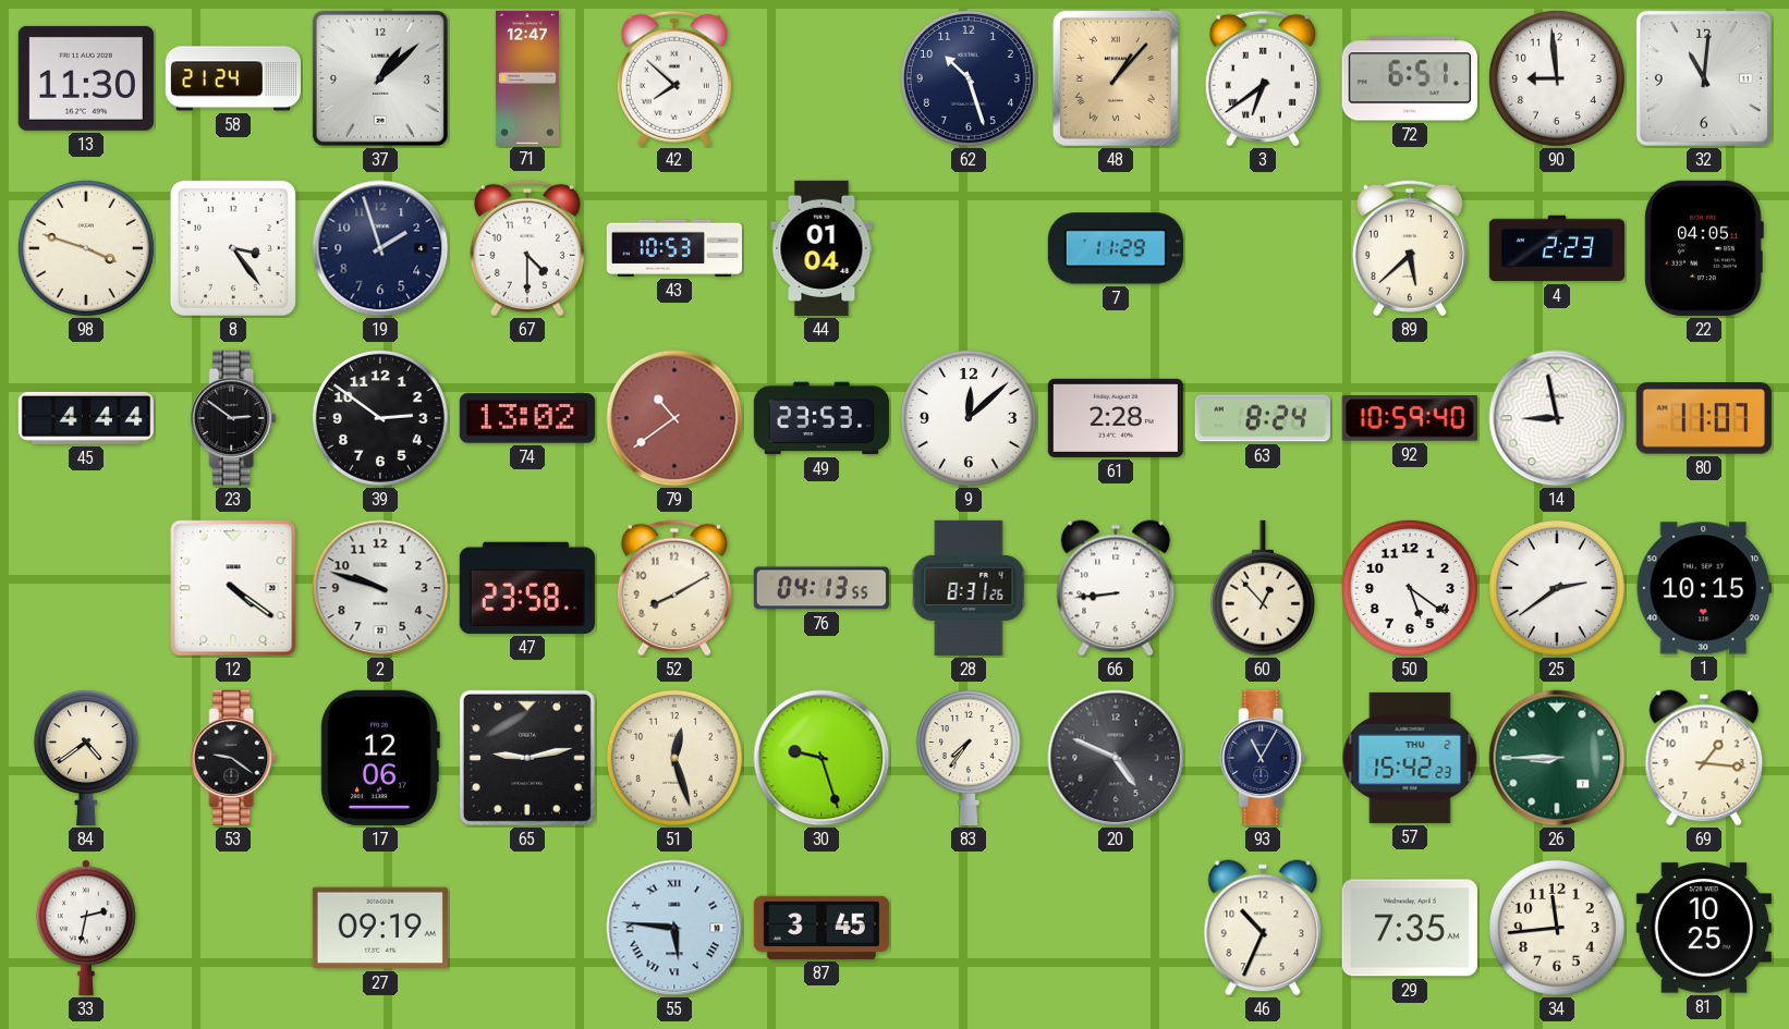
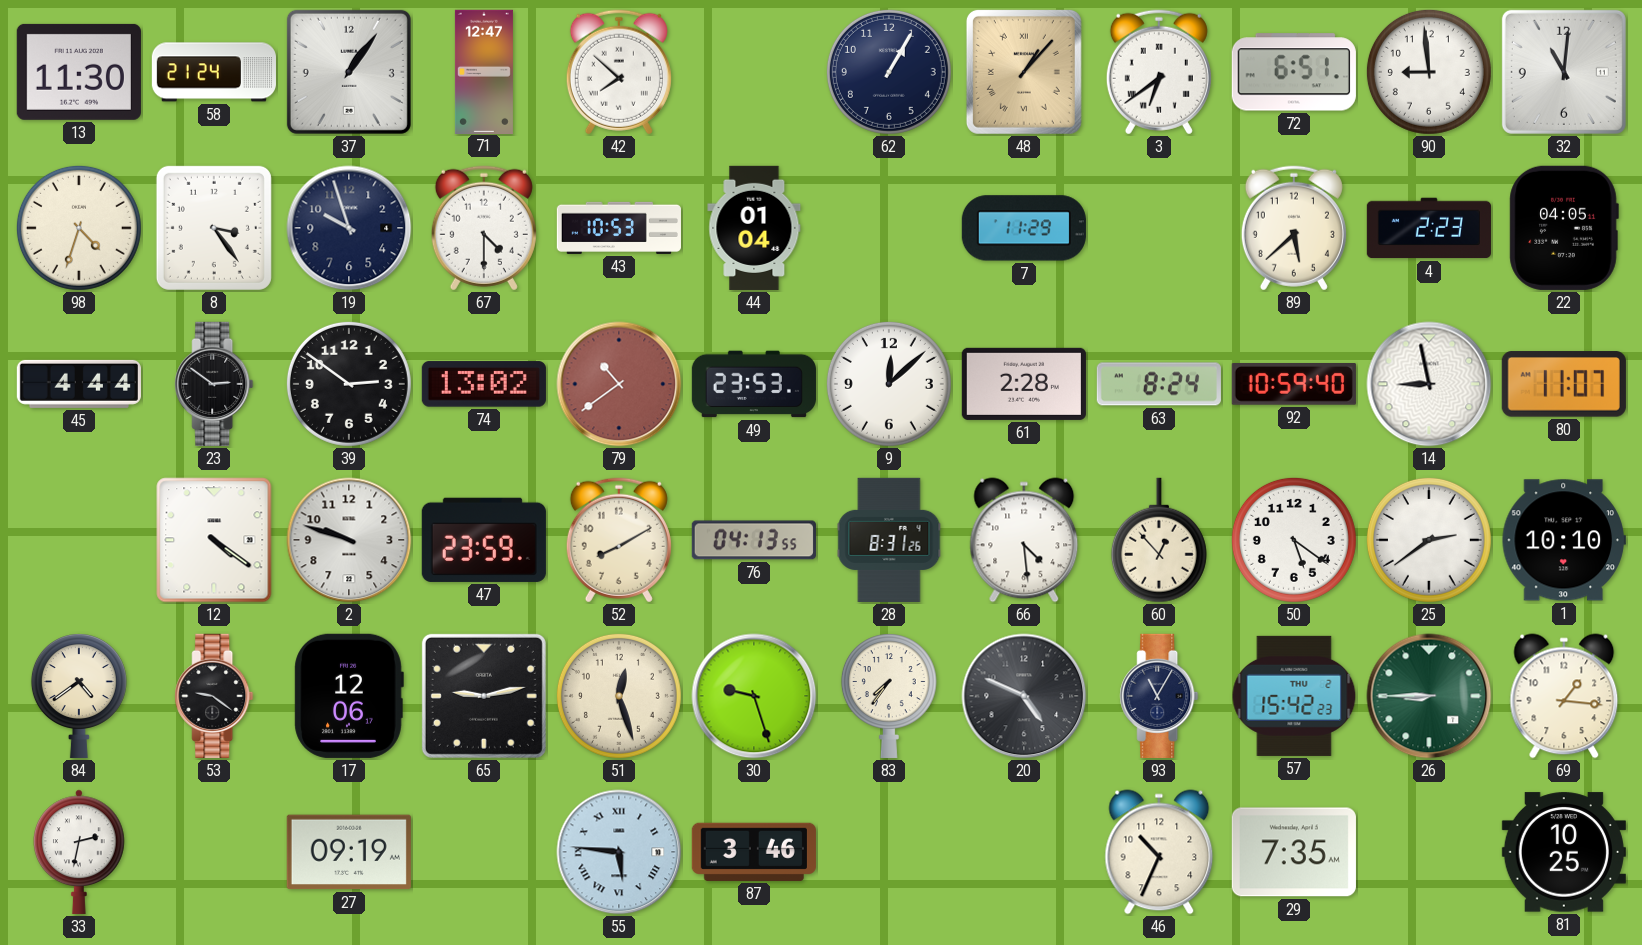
37: 1:08 -> 1:06
62: 10:27 -> 1:05
98: 3:48 -> 4:33
19: 1:57 -> 9:57
47: 23:58 -> 23:59
66: 8:44 -> 4:29
1: 10:15 -> 10:10
87: 3:45 -> 3:46
34: 11:44 -> none
